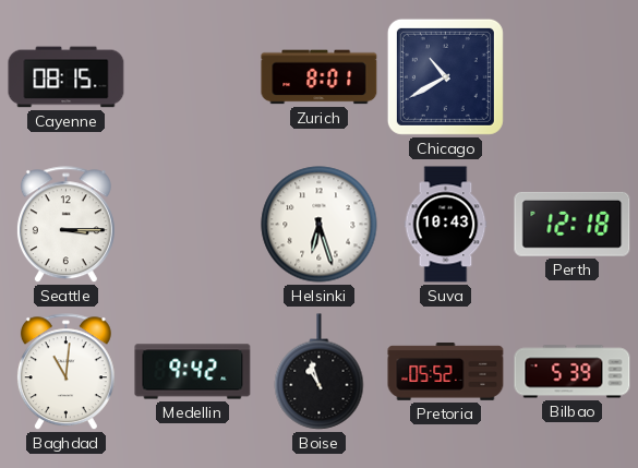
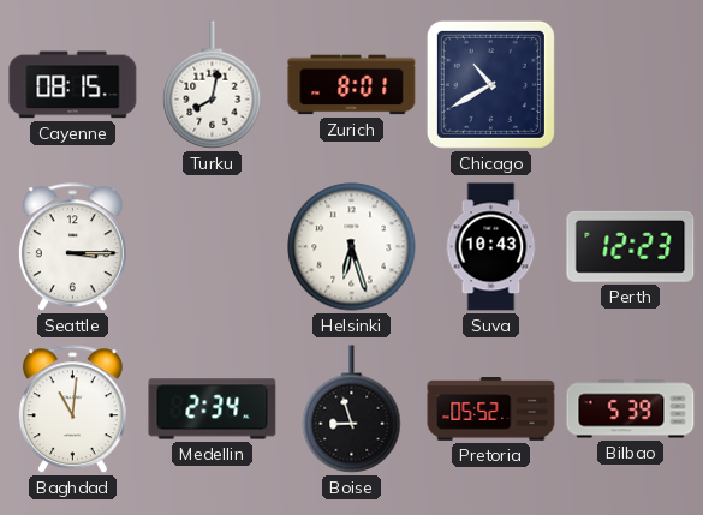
Turku: none -> 8:02
Perth: 12:18 -> 12:23
Medellin: 9:42 -> 2:34
Boise: 10:57 -> 8:57
